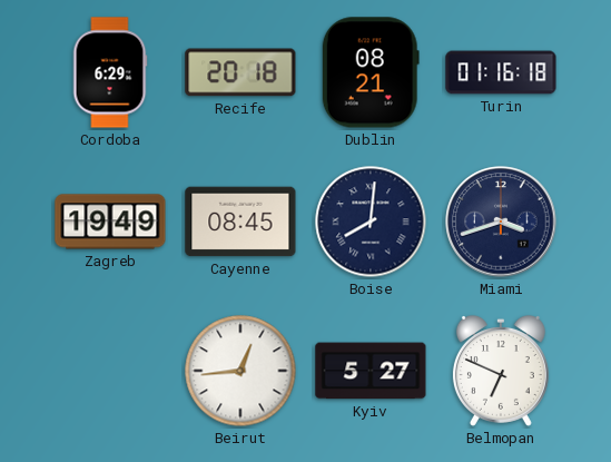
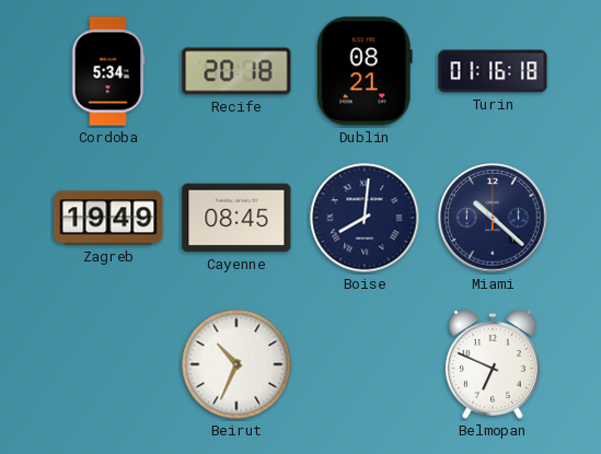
Cordoba: 6:29 -> 5:34
Miami: 3:42 -> 10:22
Beirut: 12:44 -> 10:34
Kyiv: 5:27 -> none
